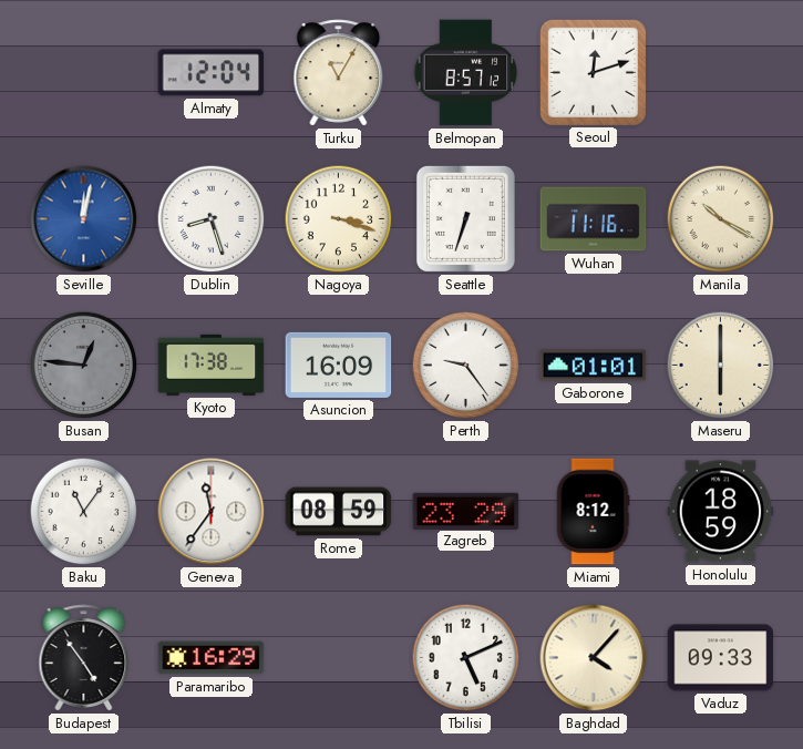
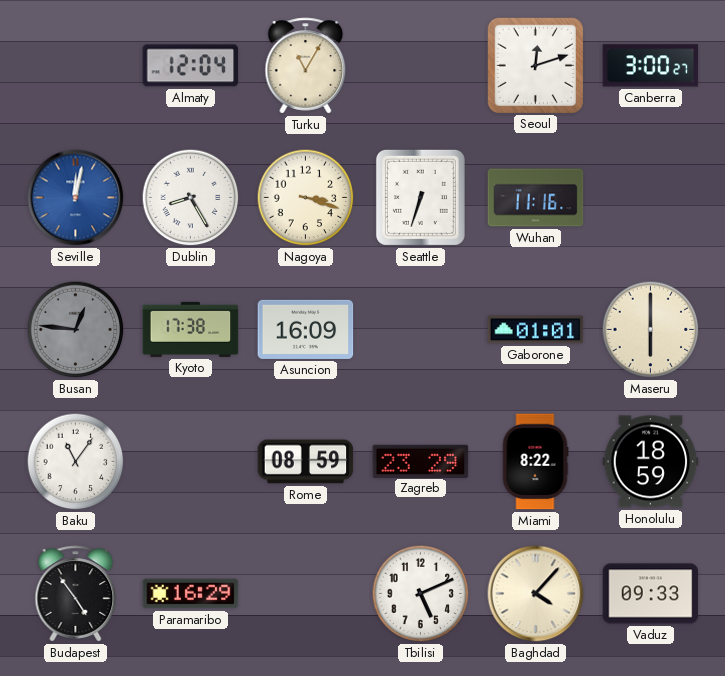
Belmopan: 8:57 -> none
Canberra: none -> 3:00
Dublin: 8:27 -> 8:25
Manila: 10:20 -> none
Perth: 9:24 -> none
Geneva: 11:36 -> none
Miami: 8:12 -> 8:22
